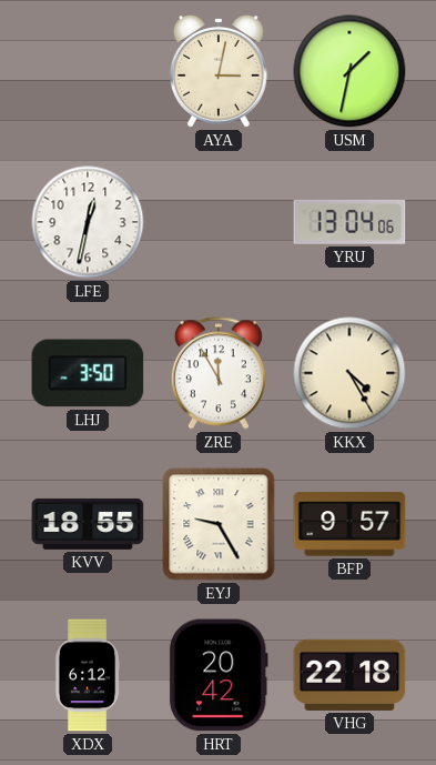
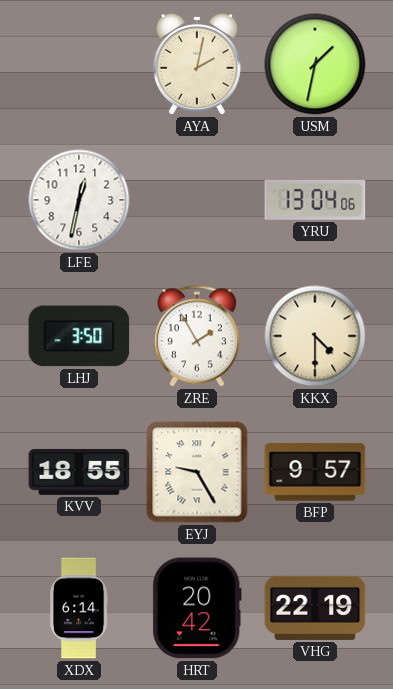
AYA: 3:02 -> 2:02
ZRE: 11:55 -> 1:55
KKX: 4:25 -> 4:30
XDX: 6:12 -> 6:14
VHG: 22:18 -> 22:19
